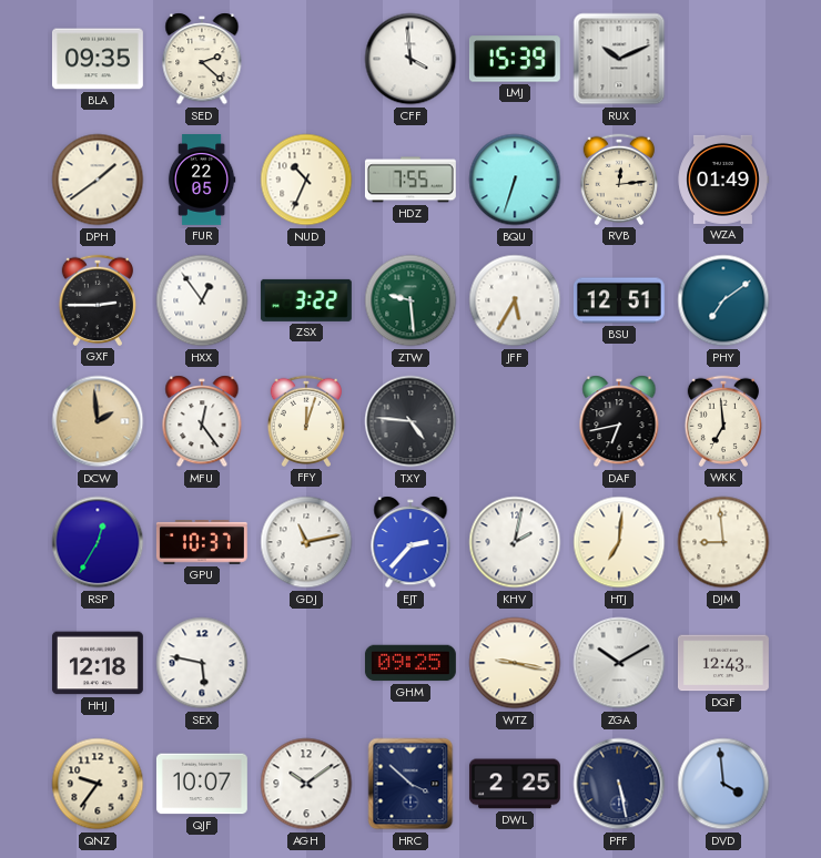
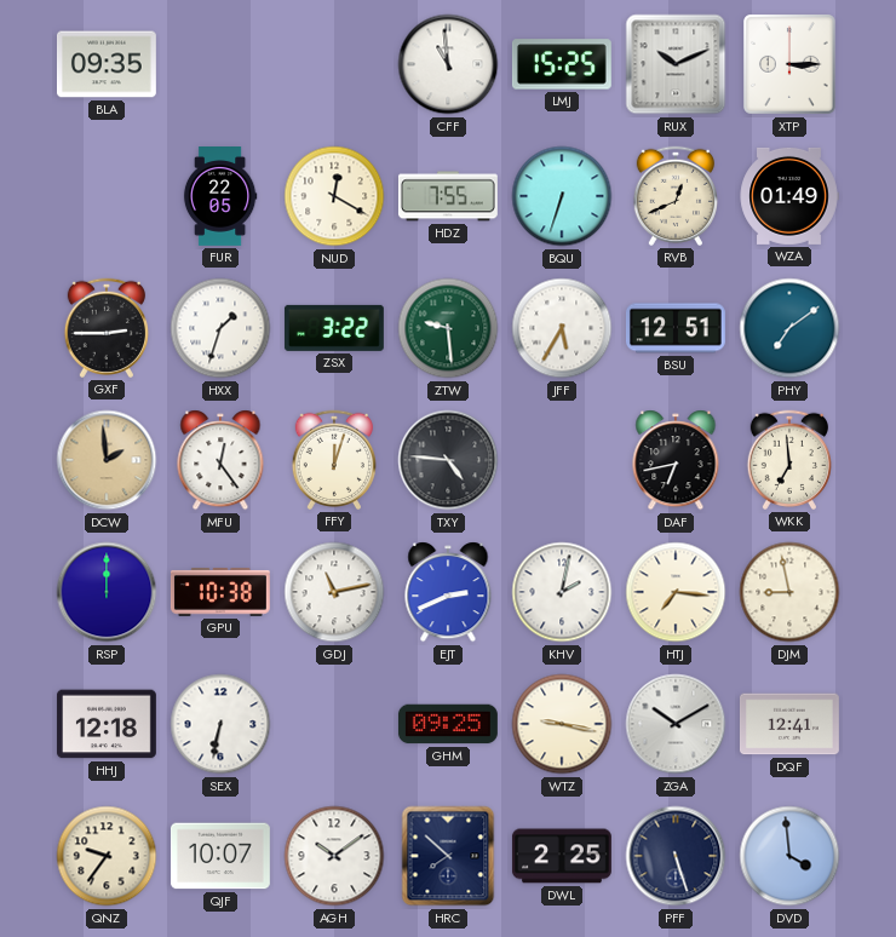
SED: 2:22 -> none
CFF: 3:59 -> 10:59
LMJ: 15:39 -> 15:25
XTP: none -> 3:15
DPH: 1:39 -> none
NUD: 10:34 -> 12:20
RVB: 12:14 -> 12:41
HXX: 12:54 -> 1:33
RSP: 12:35 -> 12:00
GPU: 10:37 -> 10:38
EJT: 2:37 -> 2:41
HTJ: 7:01 -> 7:16
DJM: 8:59 -> 8:58
SEX: 5:47 -> 6:32
DQF: 12:43 -> 12:41
HRC: 3:52 -> 7:52
PFF: 5:28 -> 5:27
